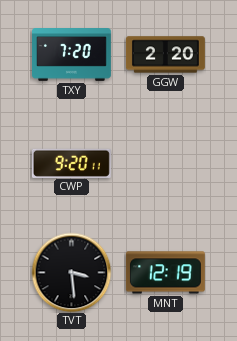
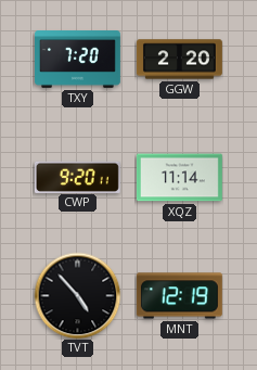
XQZ: none -> 11:14
TVT: 3:29 -> 4:53
